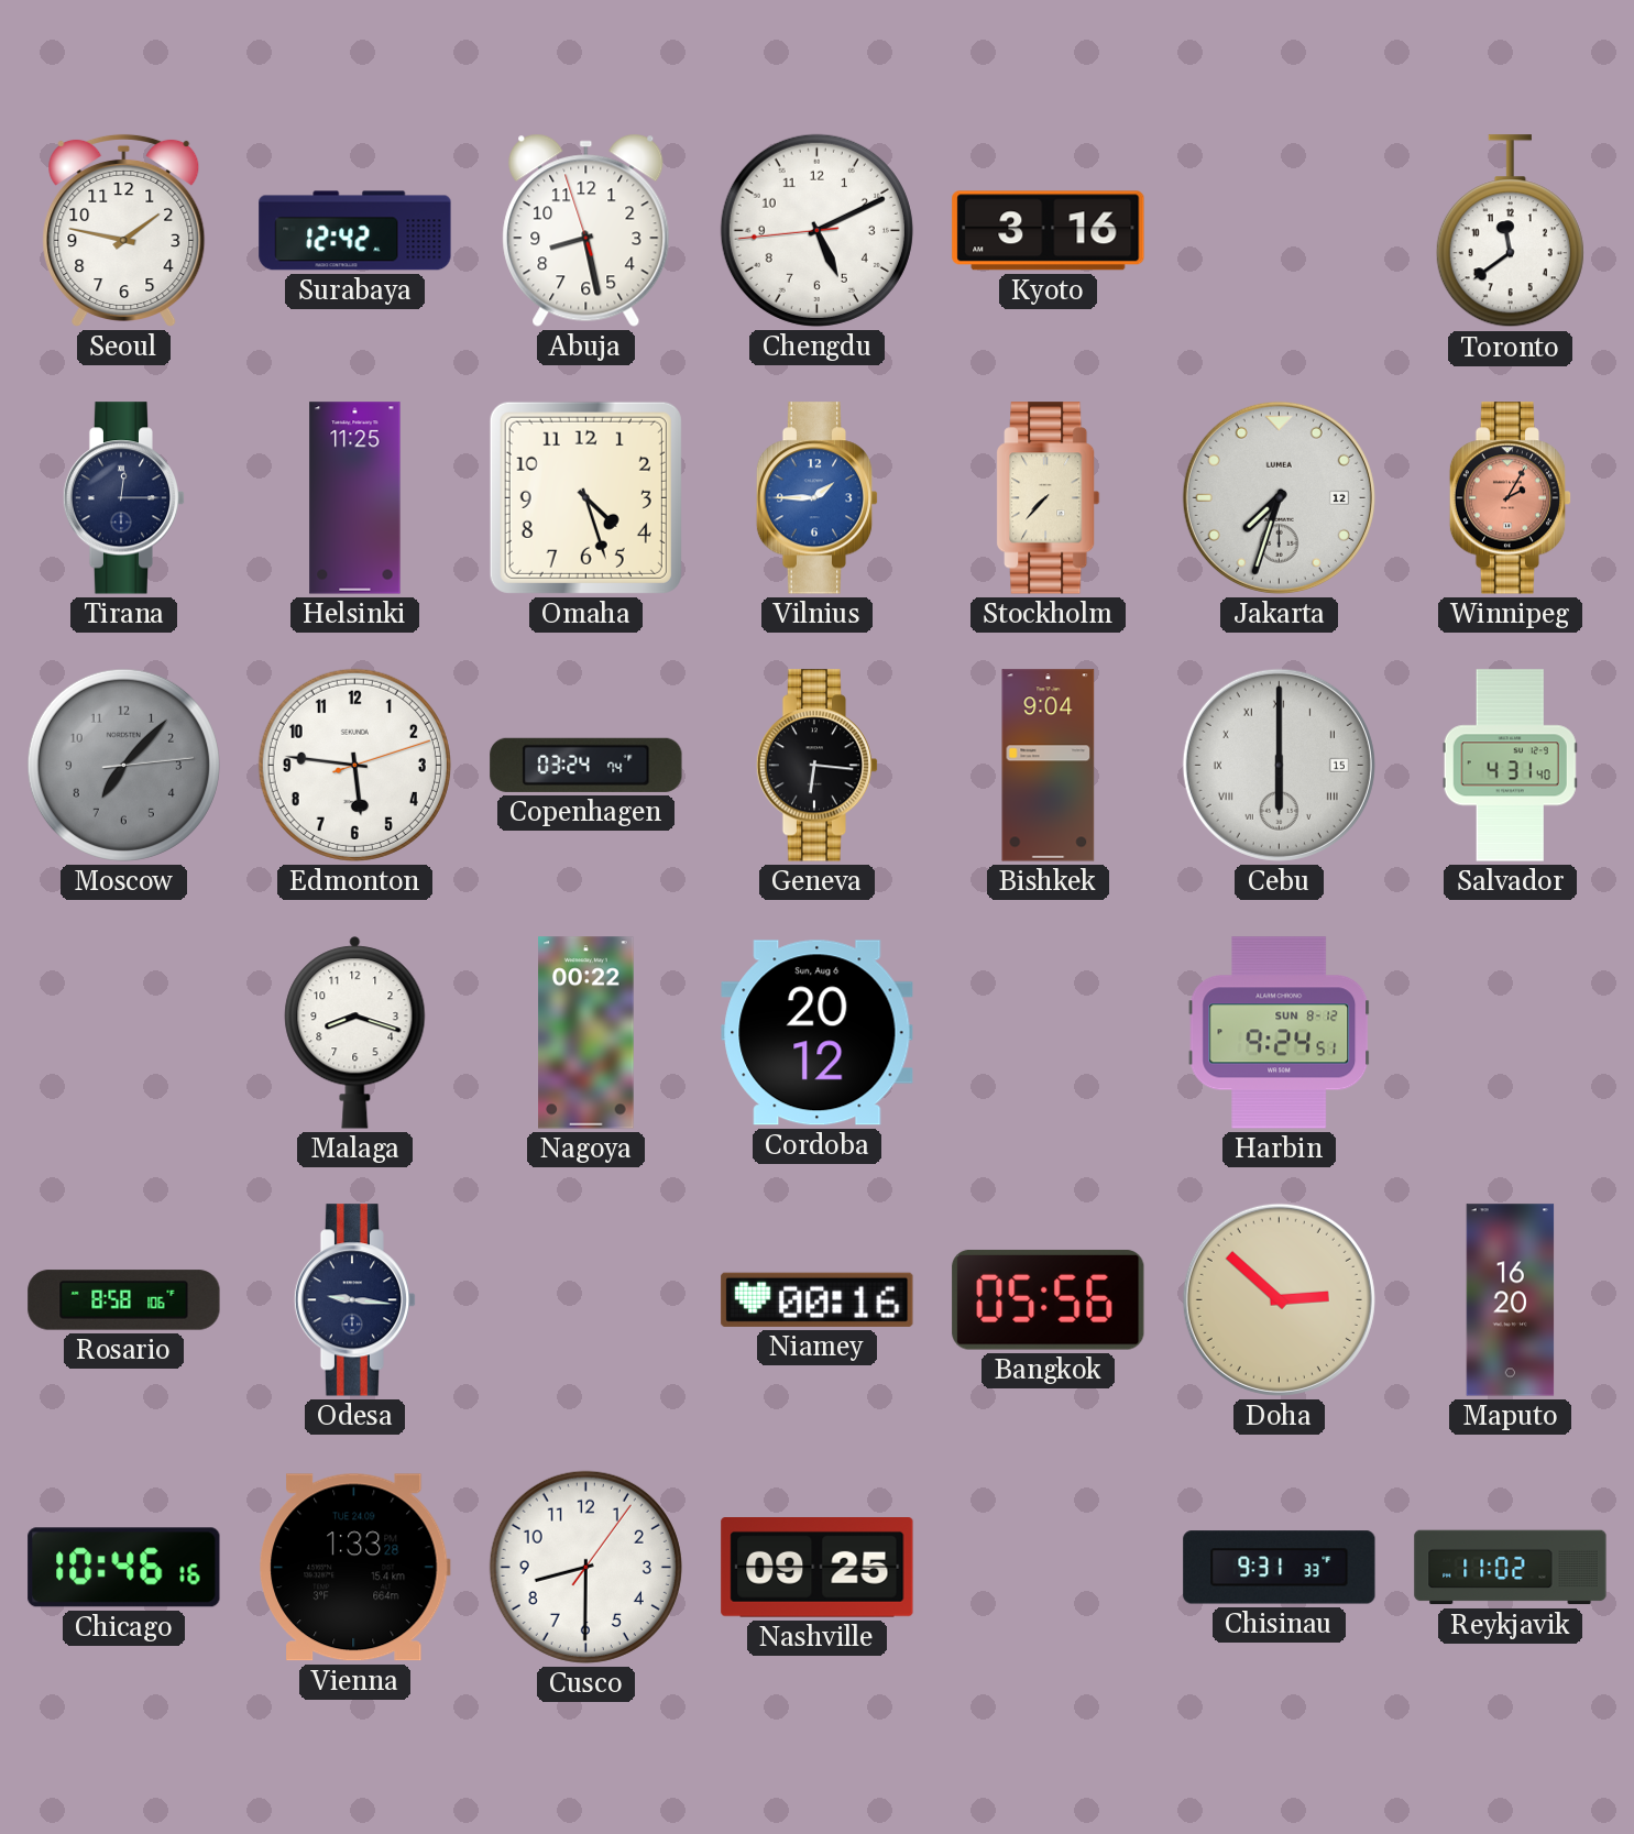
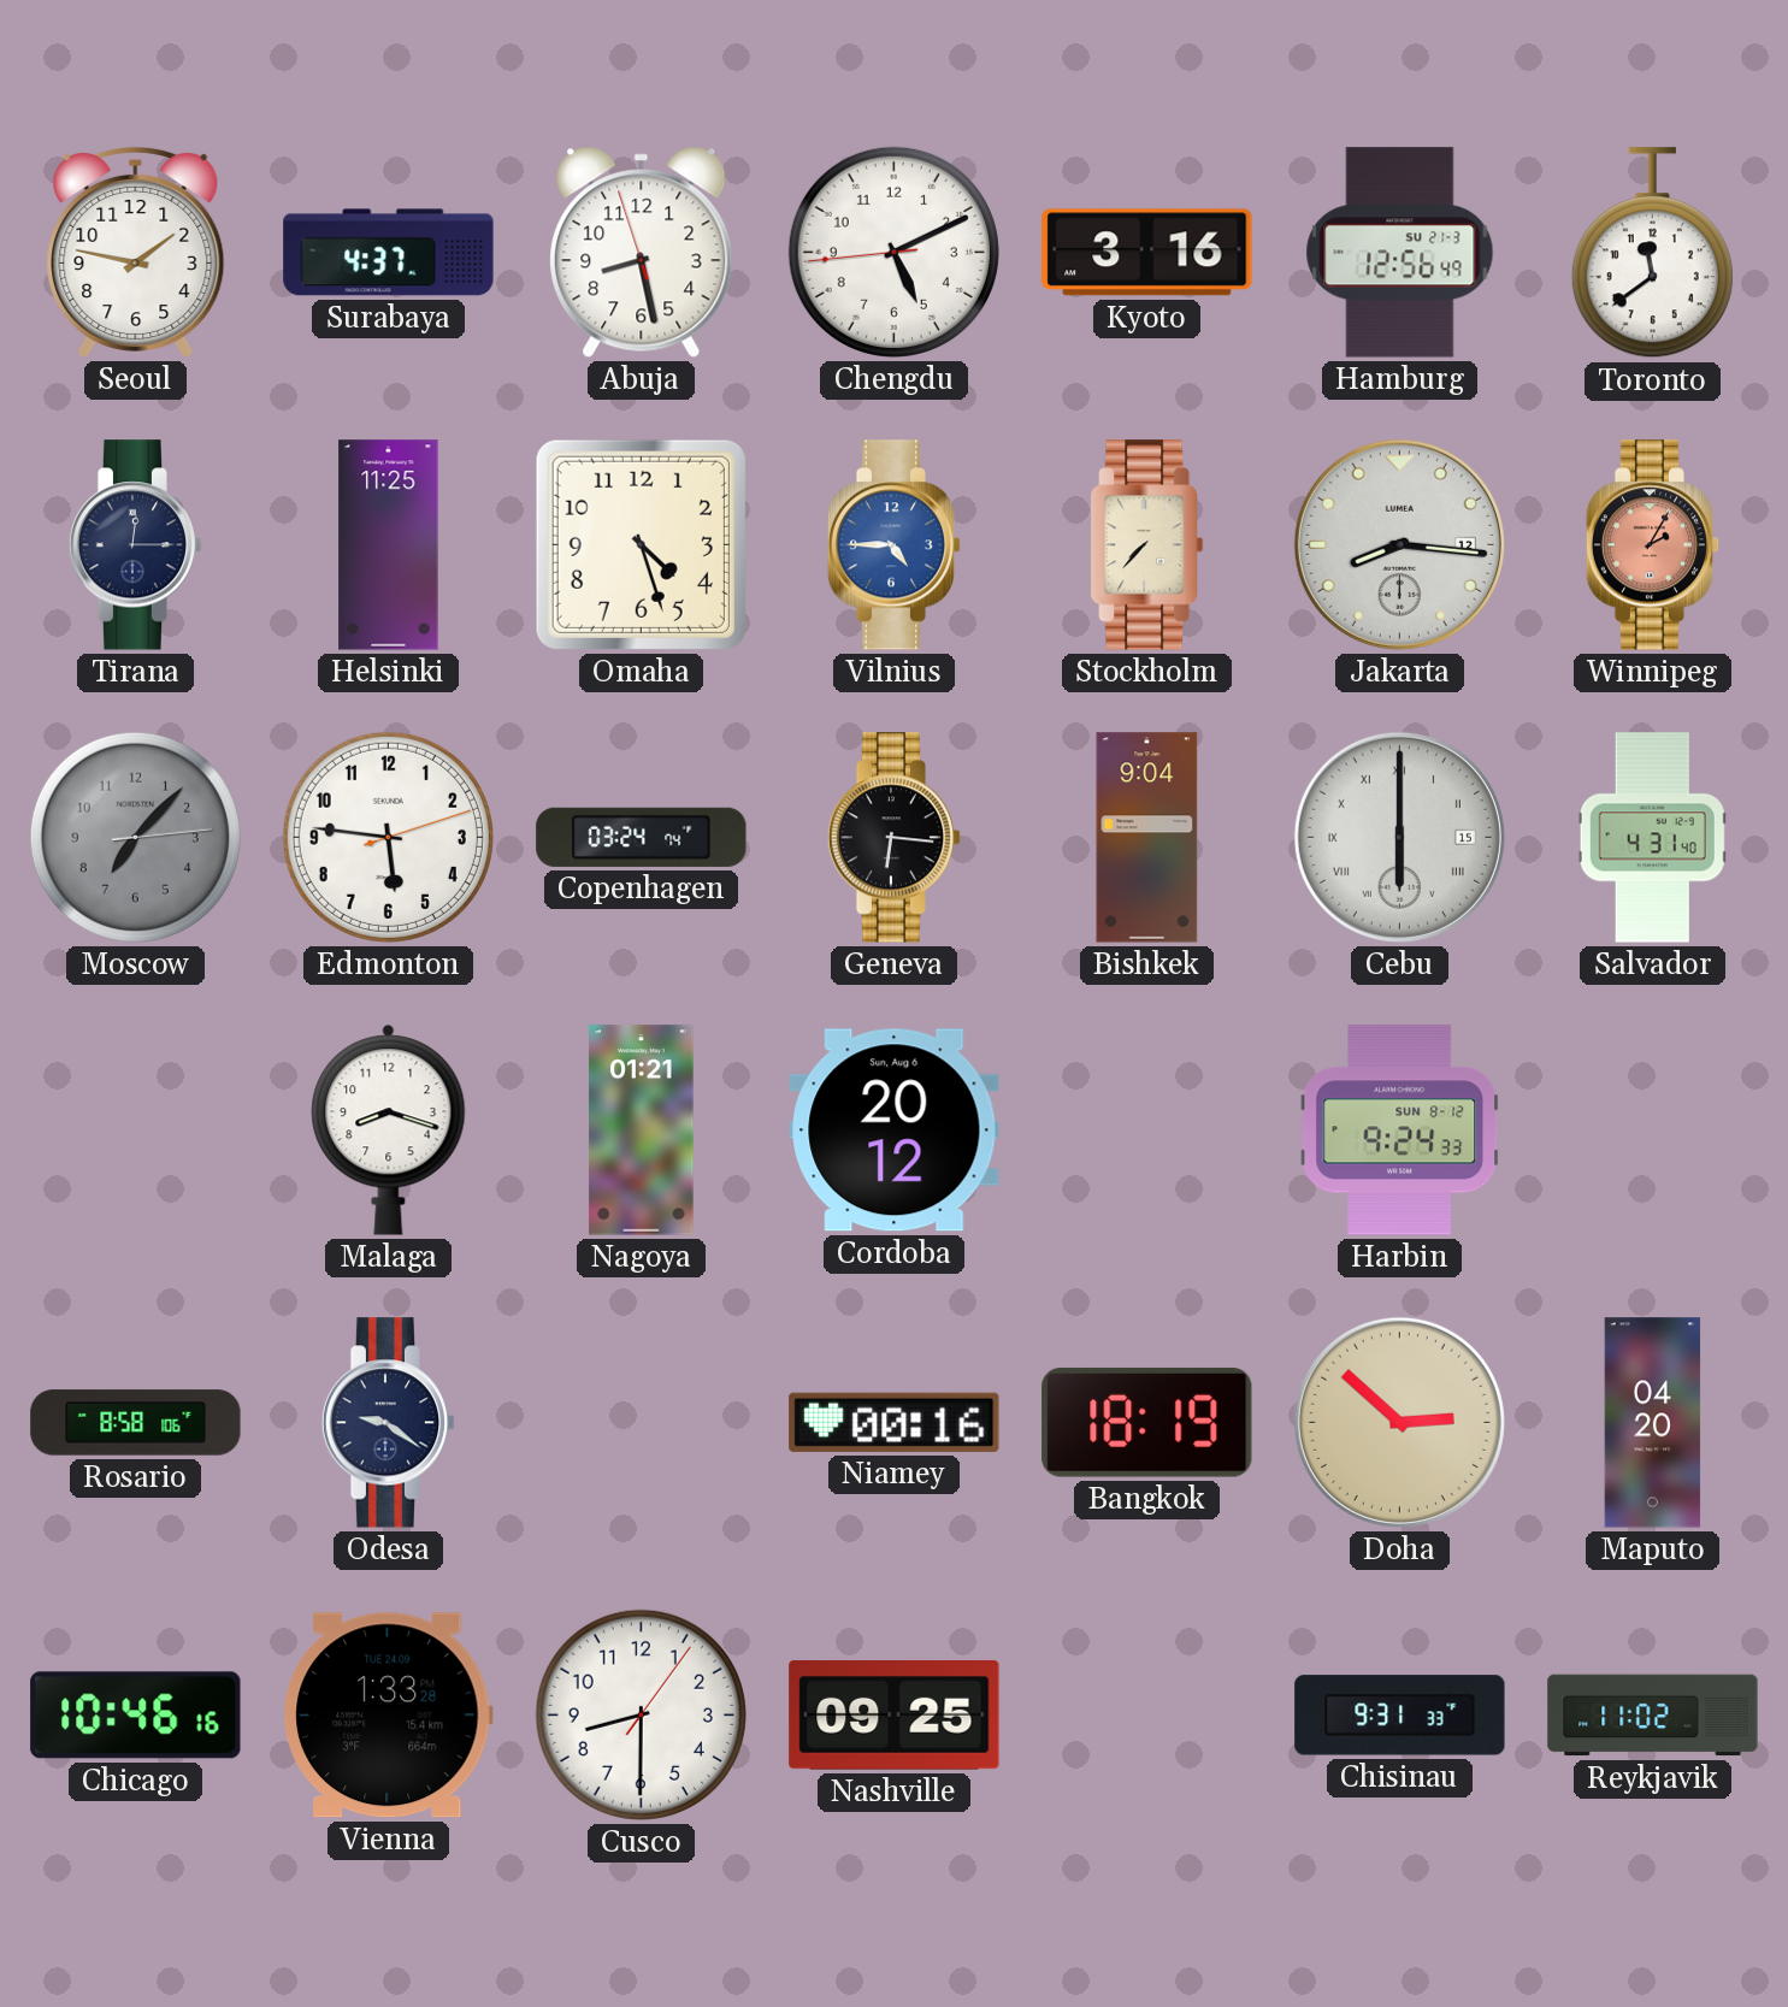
Surabaya: 12:42 -> 4:37
Hamburg: none -> 12:56
Vilnius: 1:45 -> 4:45
Jakarta: 7:33 -> 8:16
Nagoya: 00:22 -> 01:21
Harbin: 9:24:51 -> 9:24:33
Odesa: 9:16 -> 9:21
Bangkok: 05:56 -> 18:19
Maputo: 16:20 -> 04:20
